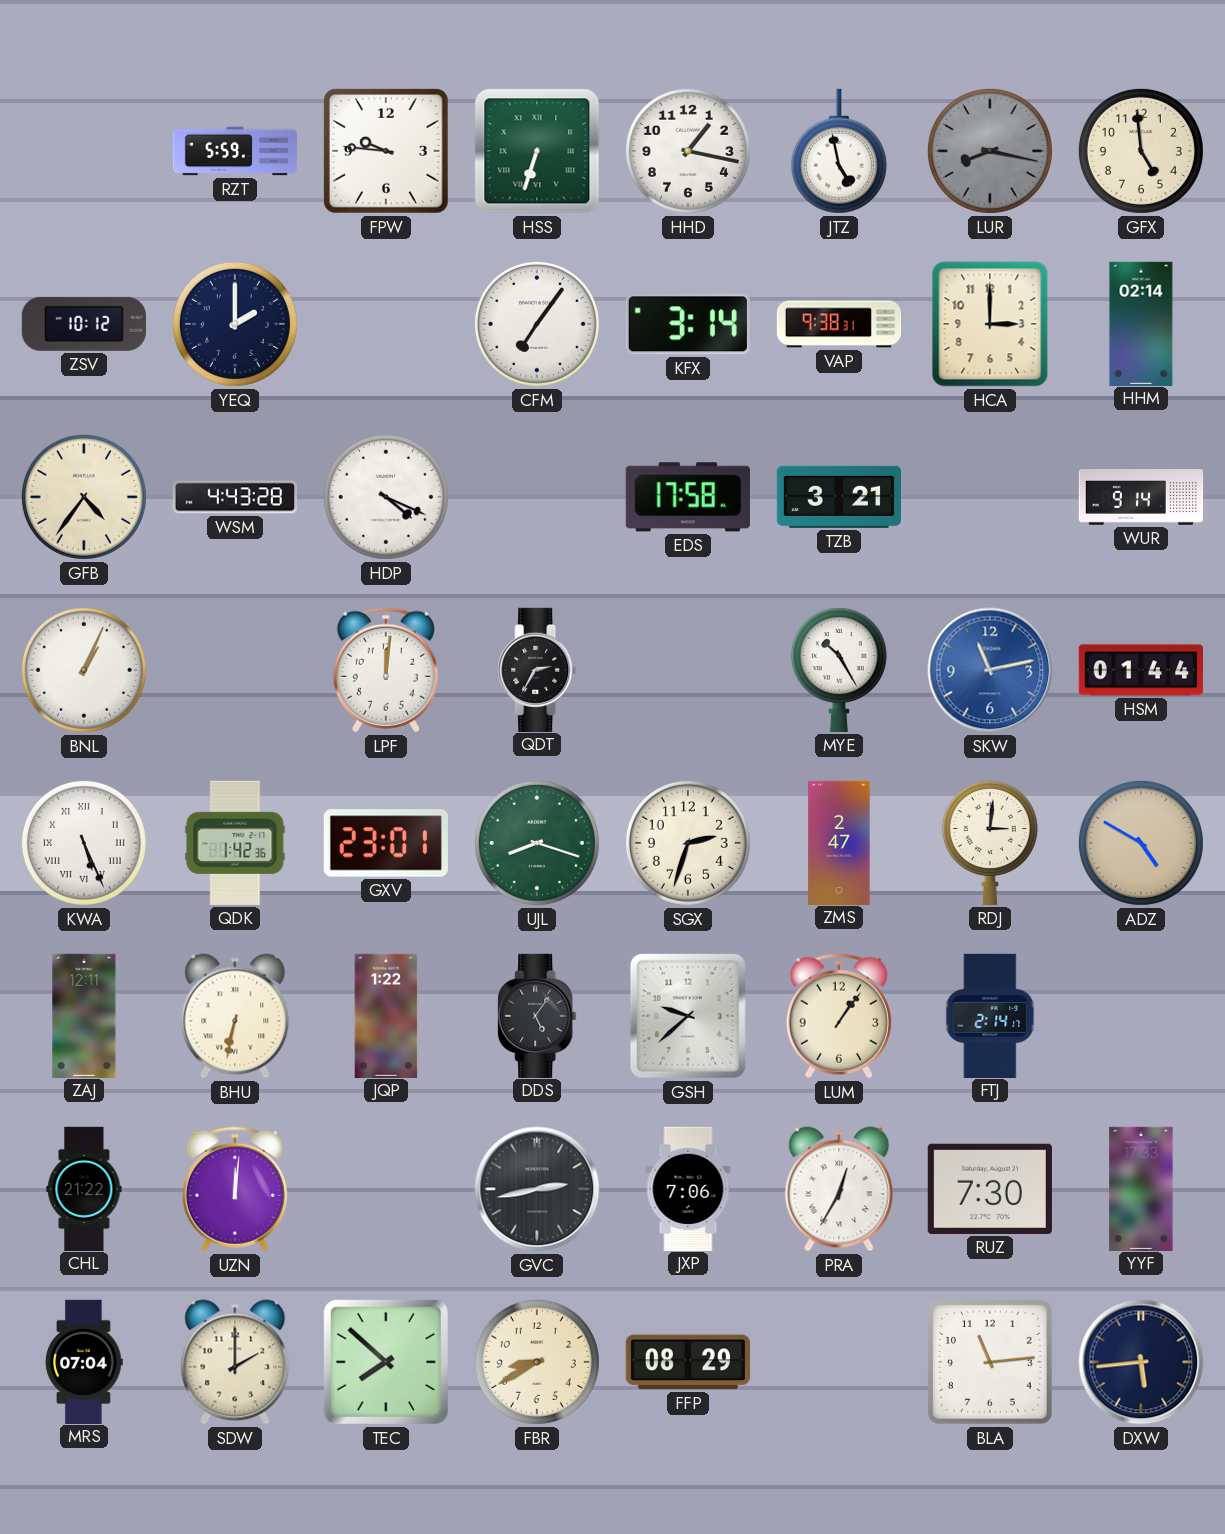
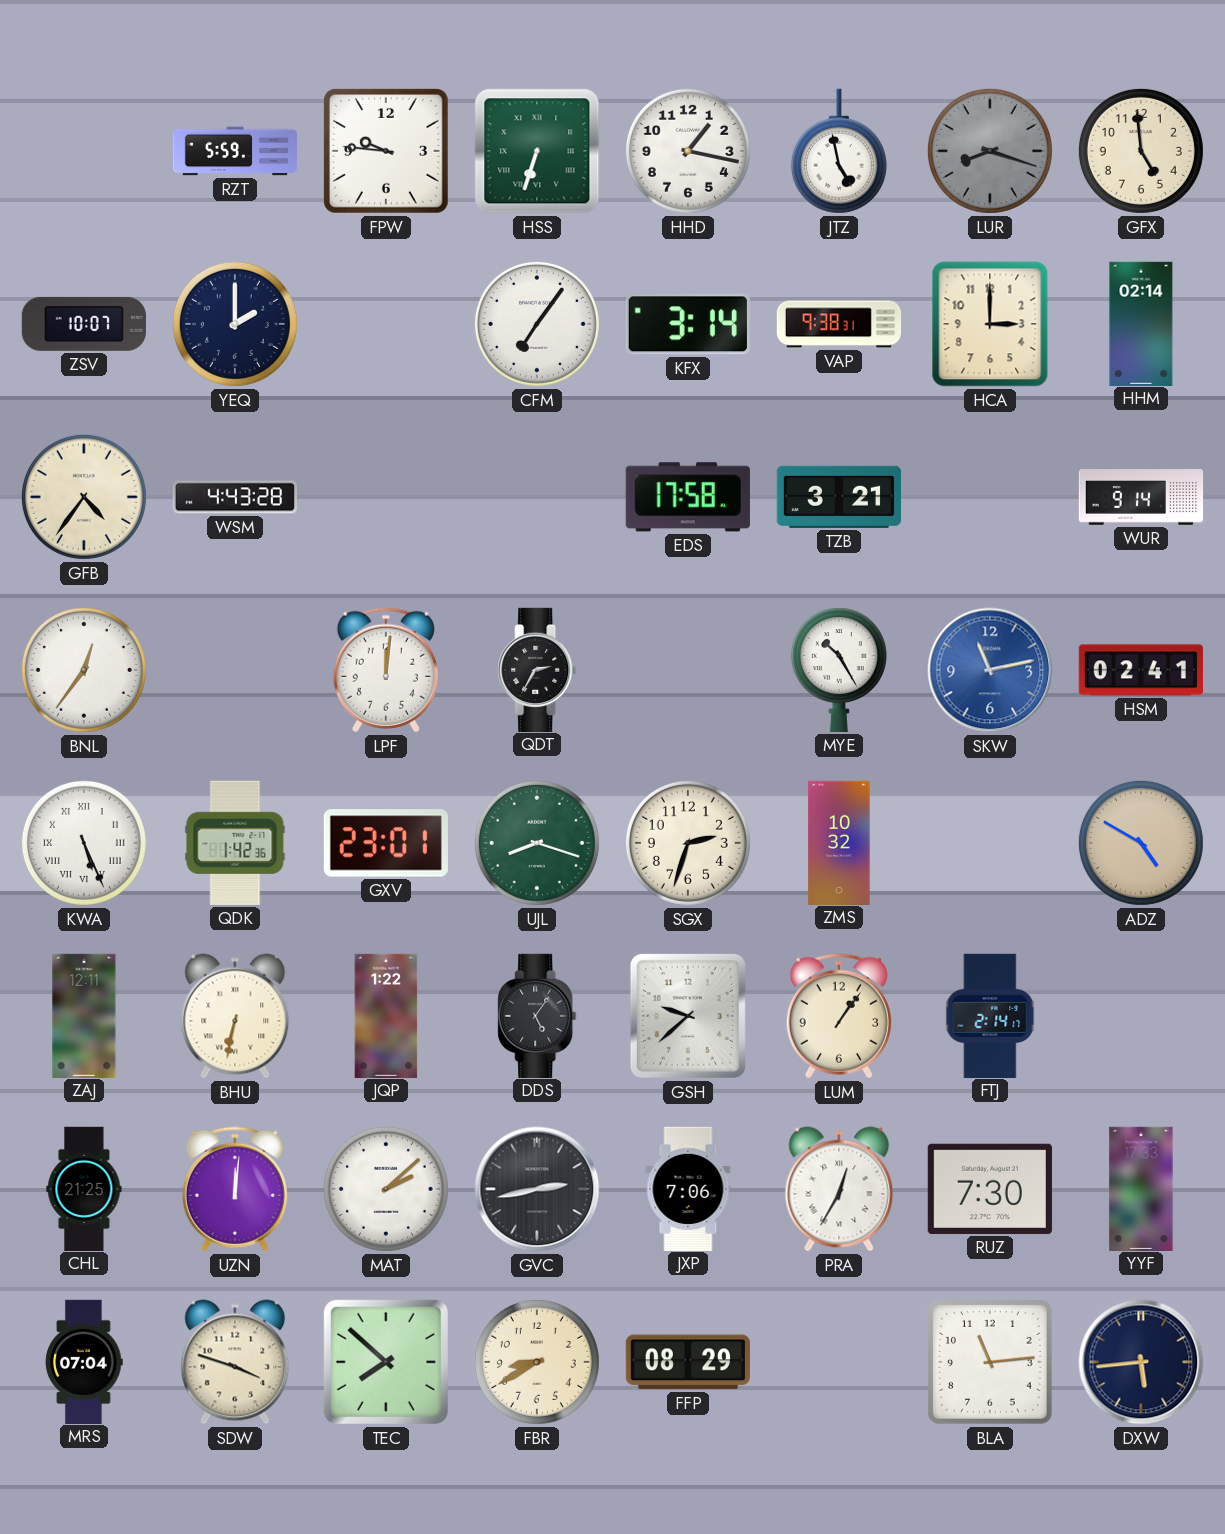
LUR: 8:17 -> 8:18
ZSV: 10:12 -> 10:07
HDP: 4:19 -> none
BNL: 1:04 -> 12:36
HSM: 01:44 -> 02:41
ZMS: 2:47 -> 10:32
RDJ: 3:01 -> none
CHL: 21:22 -> 21:25
MAT: none -> 2:08
SDW: 2:00 -> 3:48
